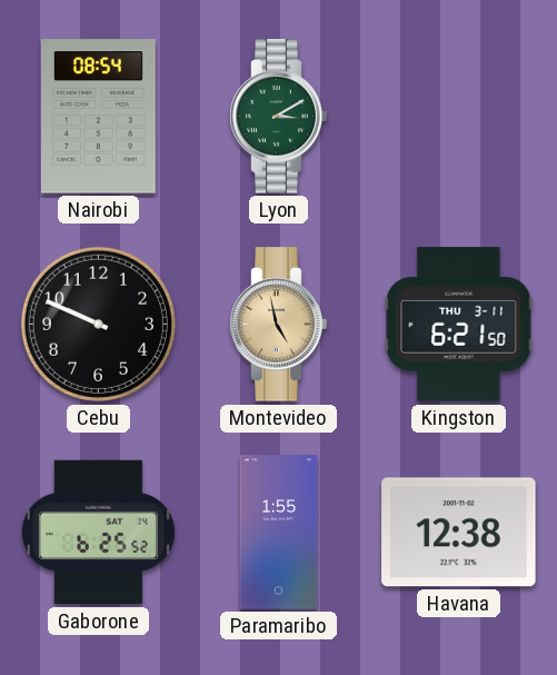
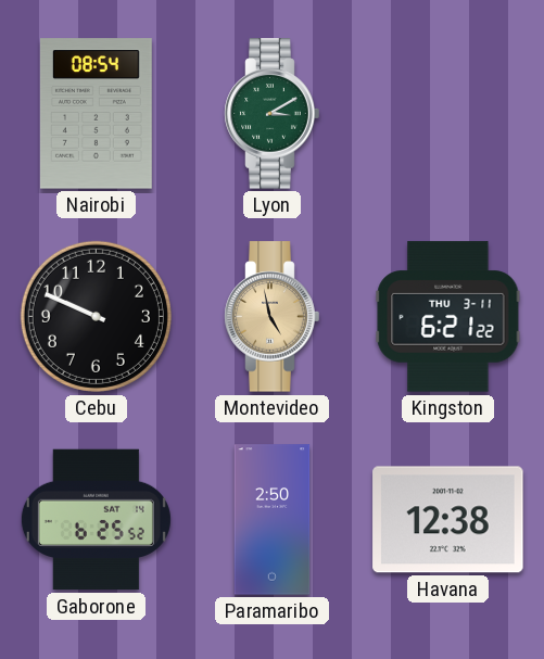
Kingston: 6:21:50 -> 6:21:22
Paramaribo: 1:55 -> 2:50
